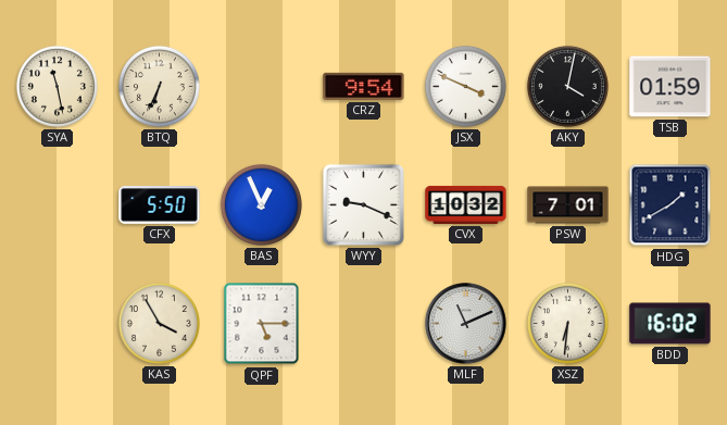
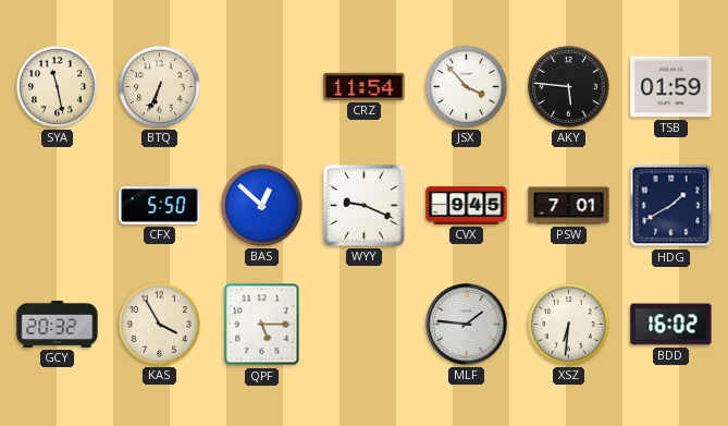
CRZ: 9:54 -> 11:54
JSX: 3:49 -> 3:53
AKY: 4:02 -> 5:46
BAS: 12:56 -> 12:52
CVX: 10:32 -> 9:45
GCY: none -> 20:32
MLF: 11:11 -> 1:46
